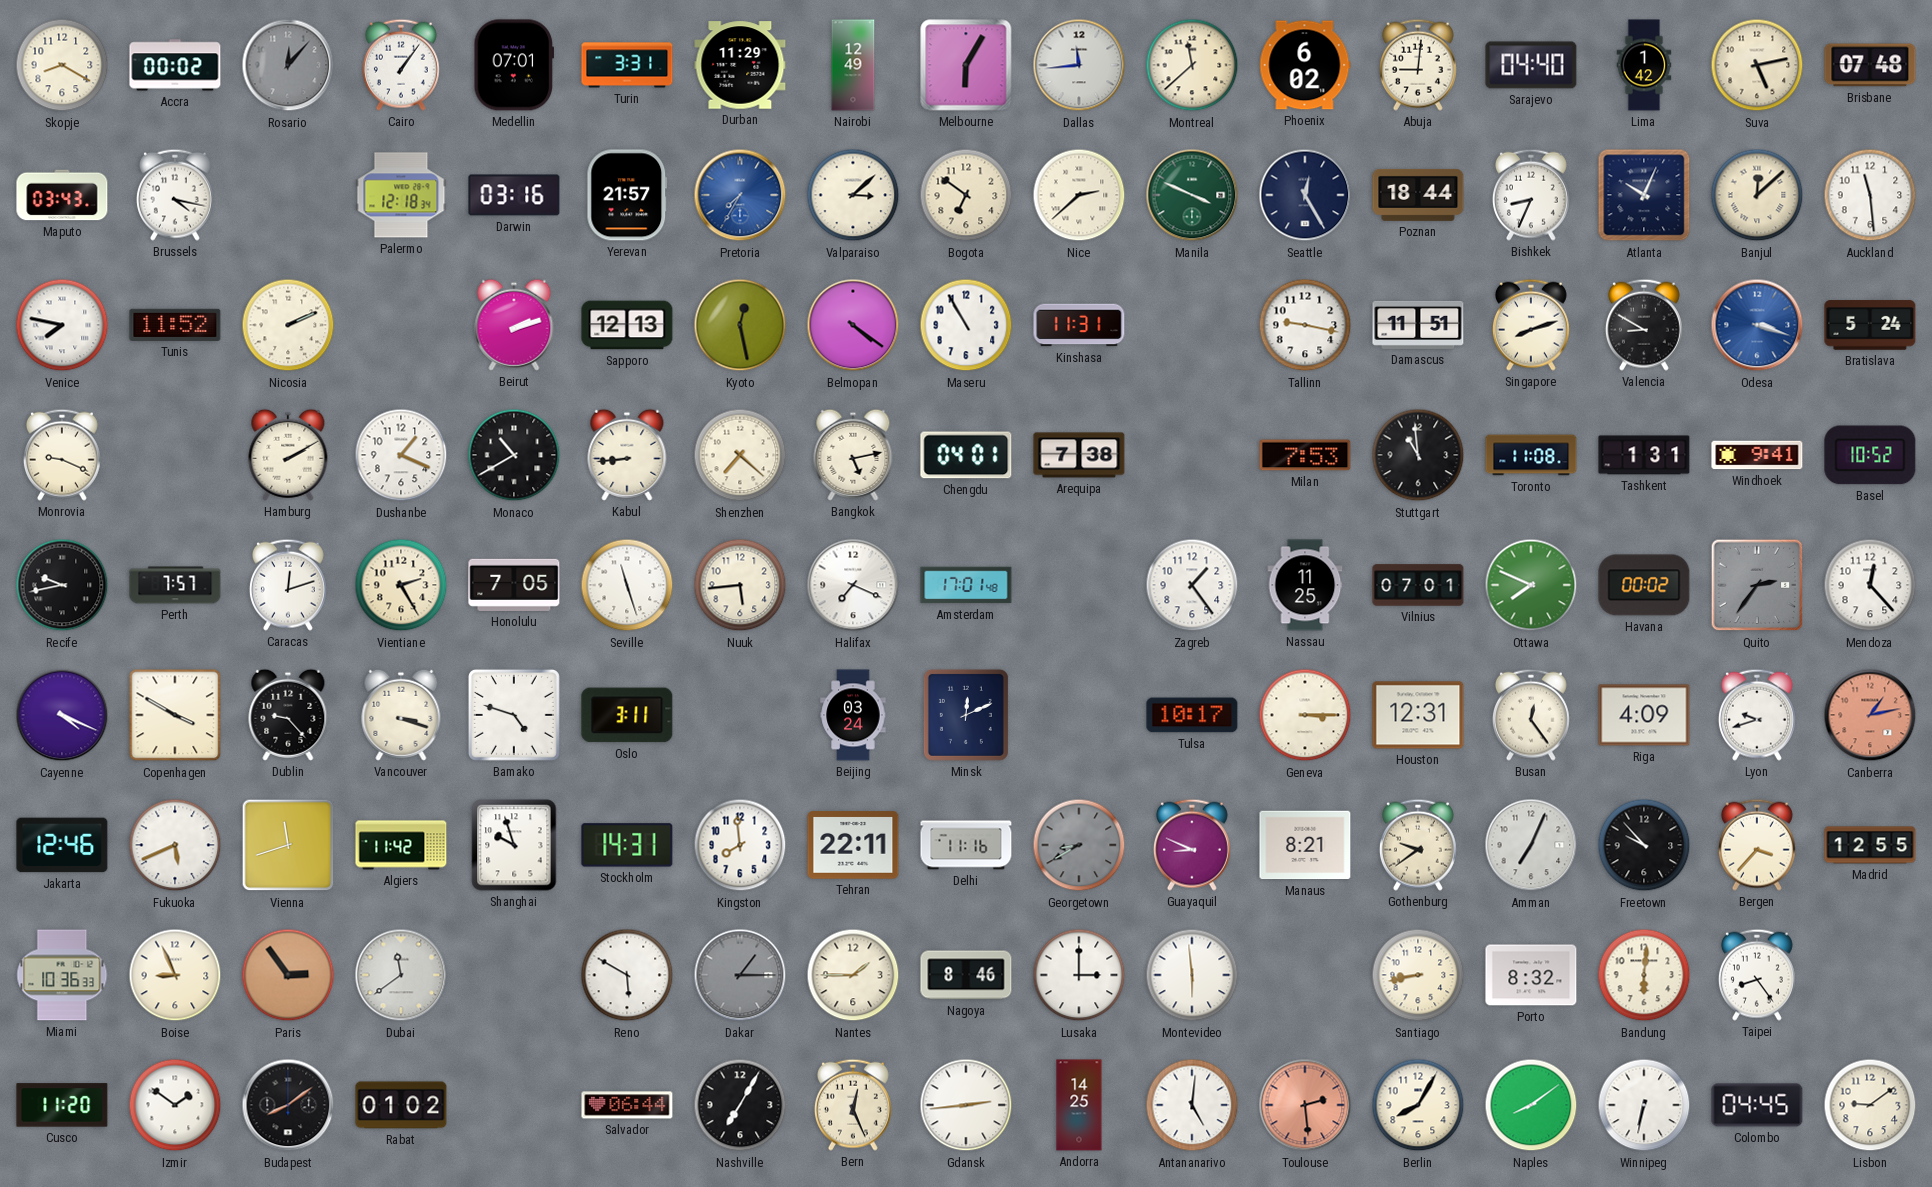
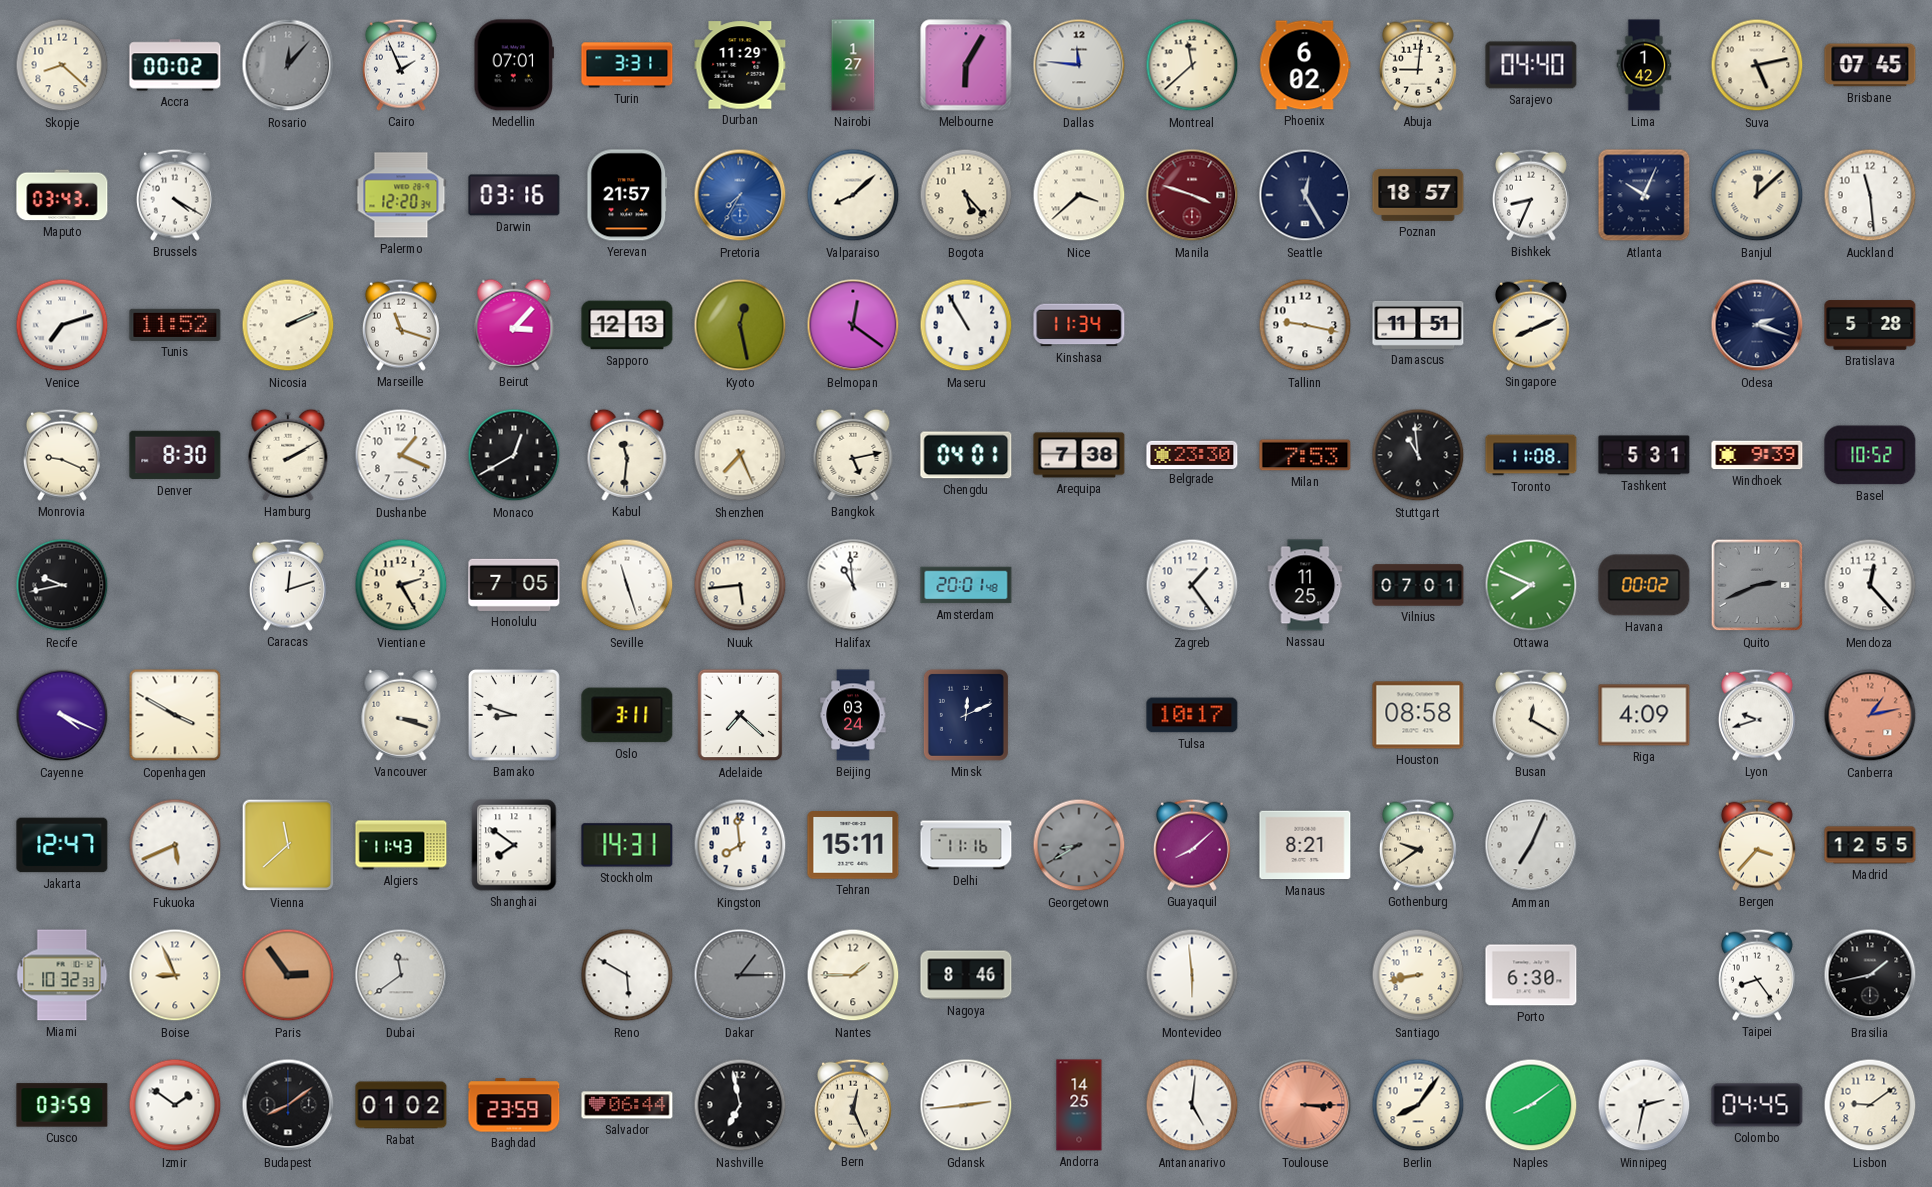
Skopje: 8:20 -> 8:22
Cairo: 1:06 -> 1:56
Nairobi: 12:49 -> 1:27
Dallas: 11:44 -> 11:46
Brisbane: 07:48 -> 07:45
Brussels: 4:17 -> 4:20
Palermo: 12:18 -> 12:20
Valparaiso: 3:08 -> 8:08
Bogota: 6:51 -> 5:23
Nice: 2:38 -> 3:38
Manila: 3:49 -> 3:48
Manila dial: green -> burgundy
Poznan: 18:44 -> 18:57
Venice: 7:47 -> 7:12
Marseille: none -> 11:18
Beirut: 2:12 -> 3:07
Belmopan: 4:21 -> 12:21
Kinshasa: 11:31 -> 11:34
Singapore: 8:12 -> 8:11
Valencia: 8:50 -> none
Odesa: 3:18 -> 2:18
Odesa dial: blue -> navy
Bratislava: 5:24 -> 5:28
Denver: none -> 8:30
Monaco: 10:40 -> 12:40
Kabul: 8:44 -> 11:31
Shenzhen: 7:22 -> 7:26
Belgrade: none -> 23:30
Tashkent: 1:31 -> 5:31
Windhoek: 9:41 -> 9:39
Perth: 7:57 -> none
Halifax: 7:19 -> 10:59
Amsterdam: 17:01 -> 20:01
Quito: 2:36 -> 2:41
Dublin: 9:23 -> none
Bamako: 4:48 -> 8:48
Adelaide: none -> 7:22
Geneva: 3:15 -> none
Houston: 12:31 -> 08:58
Busan: 12:24 -> 12:20
Jakarta: 12:46 -> 12:47
Vienna: 11:42 -> 11:38
Algiers: 11:42 -> 11:43
Shanghai: 9:57 -> 7:51
Tehran: 22:11 -> 15:11
Guayaquil: 8:49 -> 8:08
Freetown: 9:53 -> none
Miami: 10:36 -> 10:32
Lusaka: 3:00 -> none
Porto: 8:32 -> 6:30
Bandung: 6:01 -> none
Brasilia: none -> 1:43
Cusco: 11:20 -> 03:59
Baghdad: none -> 23:59
Nashville: 7:05 -> 6:58
Toulouse: 2:29 -> 3:15
Berlin: 8:05 -> 8:06
Winnipeg: 6:32 -> 2:32
